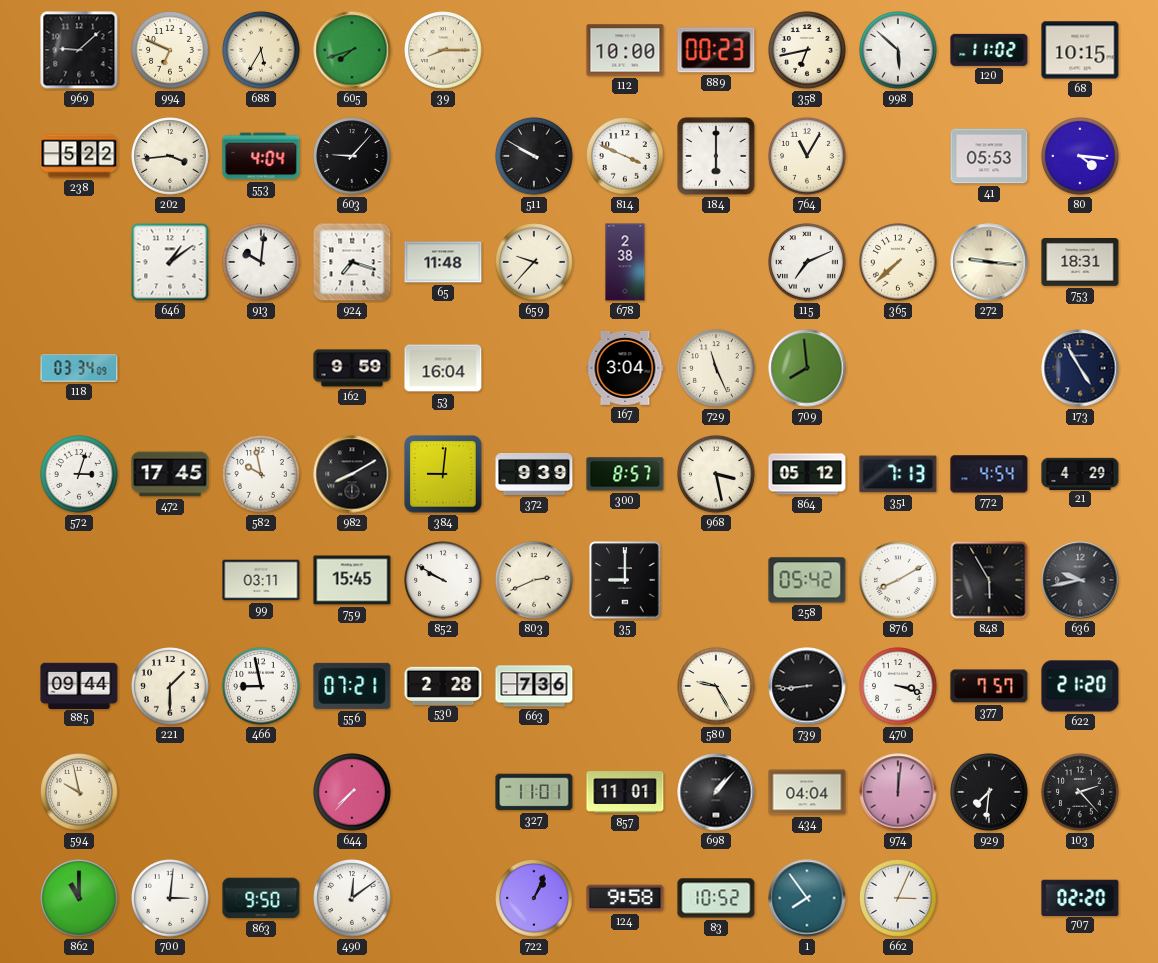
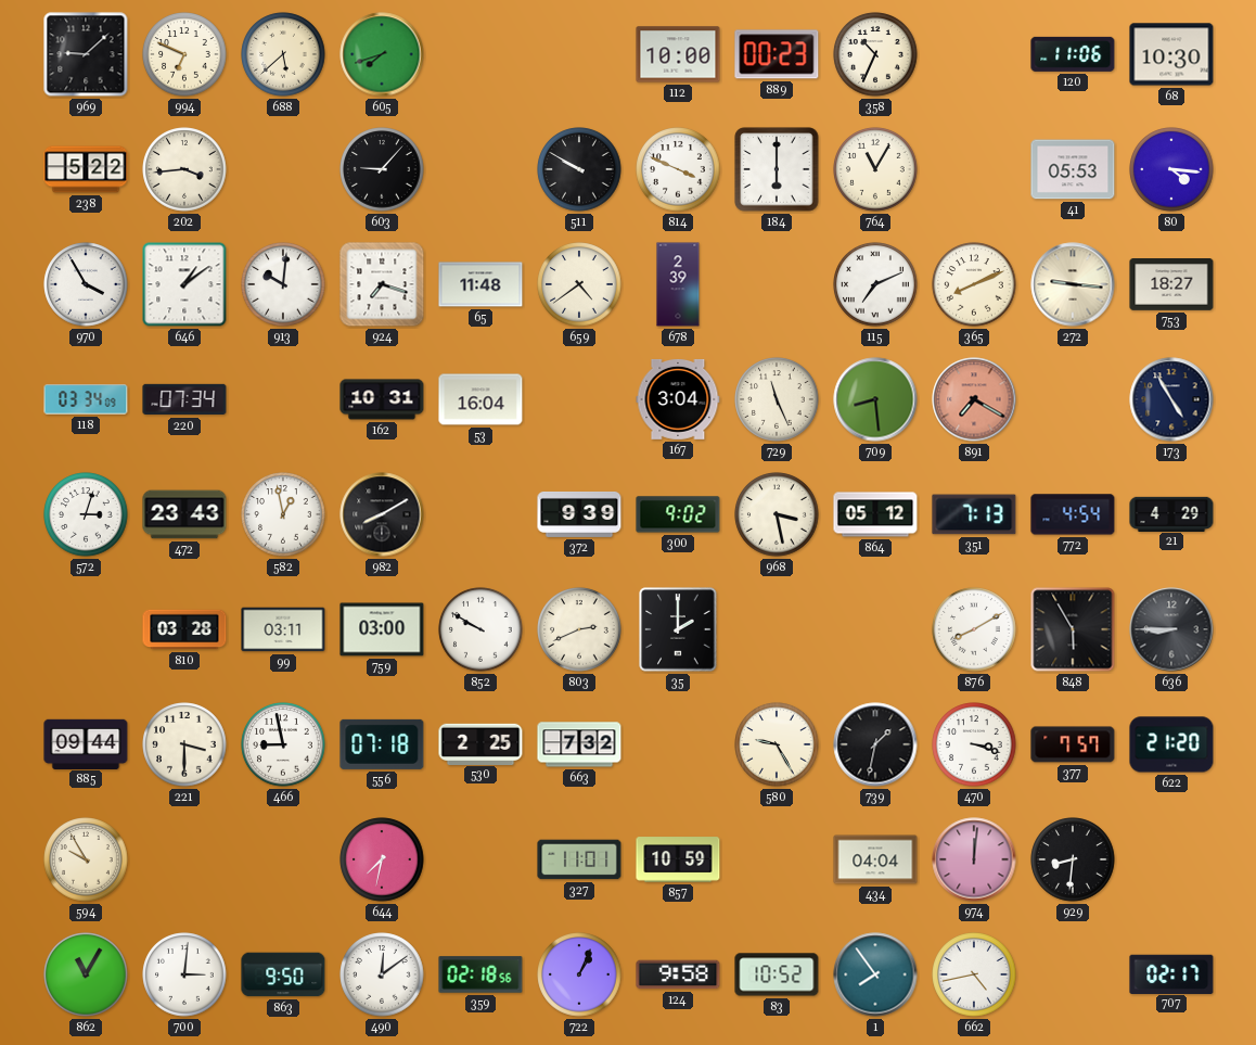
688: 5:35 -> 5:38
39: 8:15 -> none
358: 6:43 -> 10:34
998: 5:52 -> none
120: 11:02 -> 11:06
68: 10:15 -> 10:30
553: 4:04 -> none
970: none -> 3:55
659: 9:37 -> 4:39
678: 2:38 -> 2:39
365: 7:38 -> 8:11
753: 18:31 -> 18:27
220: none -> 07:34
162: 9:59 -> 10:31
709: 7:59 -> 8:29
891: none -> 7:20
472: 17:45 -> 23:43
582: 9:58 -> 12:58
384: 9:01 -> none
300: 8:57 -> 9:02
810: none -> 03:28
759: 15:45 -> 03:00
35: 9:00 -> 2:00
258: 05:42 -> none
636: 9:43 -> 8:45
221: 1:30 -> 3:30
556: 07:21 -> 07:18
530: 2:28 -> 2:25
663: 7:36 -> 7:32
739: 8:44 -> 1:32
594: 9:58 -> 9:55
644: 7:37 -> 7:32
857: 11:01 -> 10:59
698: 1:07 -> none
929: 7:31 -> 8:31
103: 2:23 -> none
862: 11:00 -> 11:05
359: none -> 02:18
662: 3:04 -> 4:43
707: 02:20 -> 02:17
